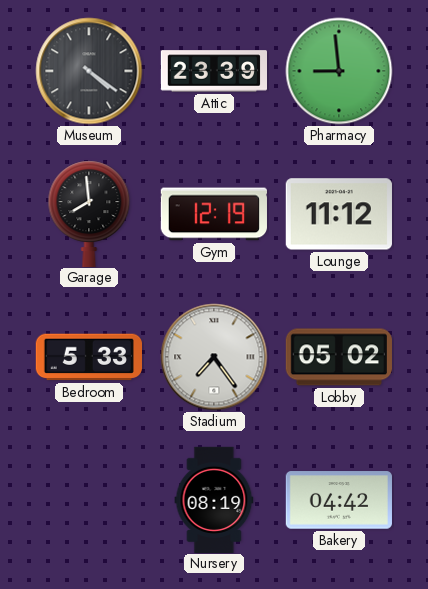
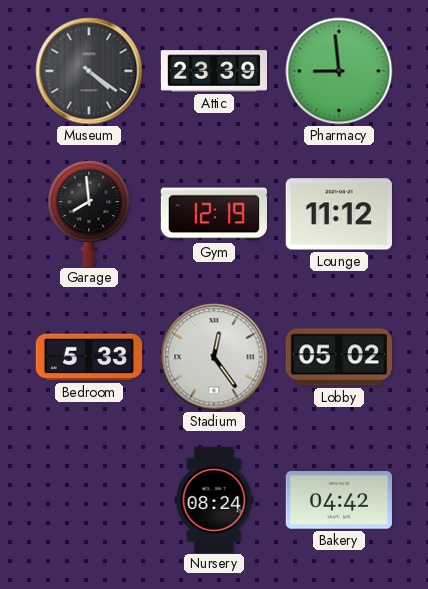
Stadium: 7:24 -> 12:24
Nursery: 08:19 -> 08:24
